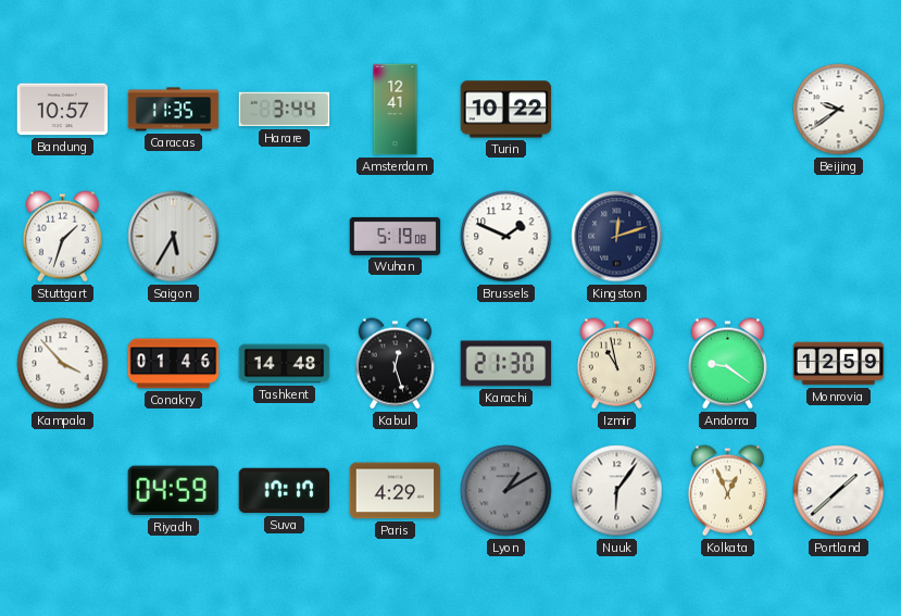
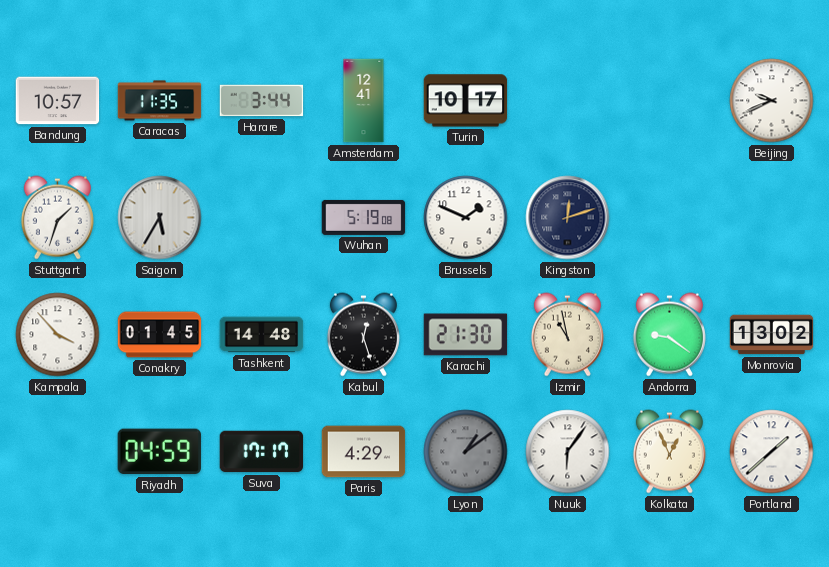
Turin: 10:22 -> 10:17
Beijing: 9:39 -> 9:41
Conakry: 01:46 -> 01:45
Monrovia: 12:59 -> 13:02
Lyon: 1:10 -> 1:09
